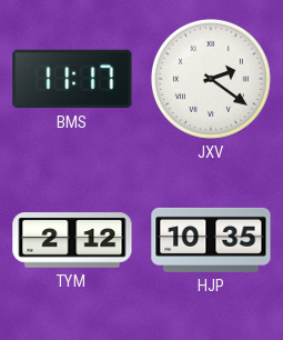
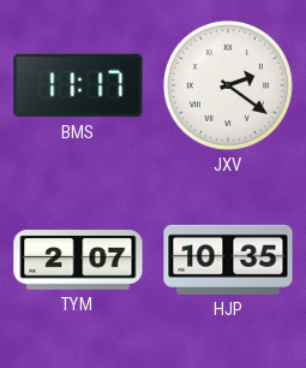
TYM: 2:12 -> 2:07
